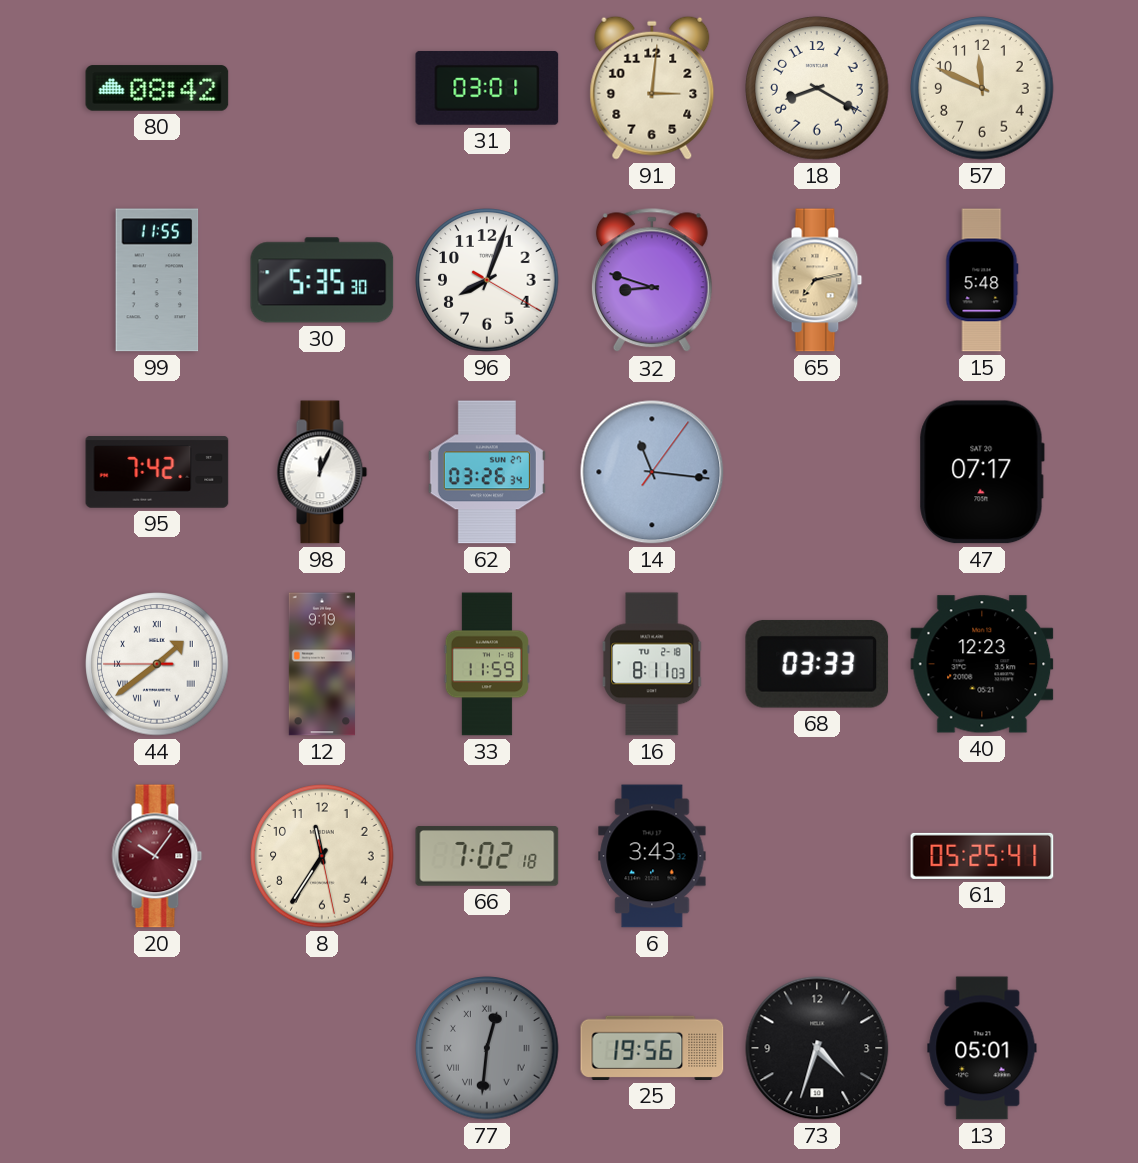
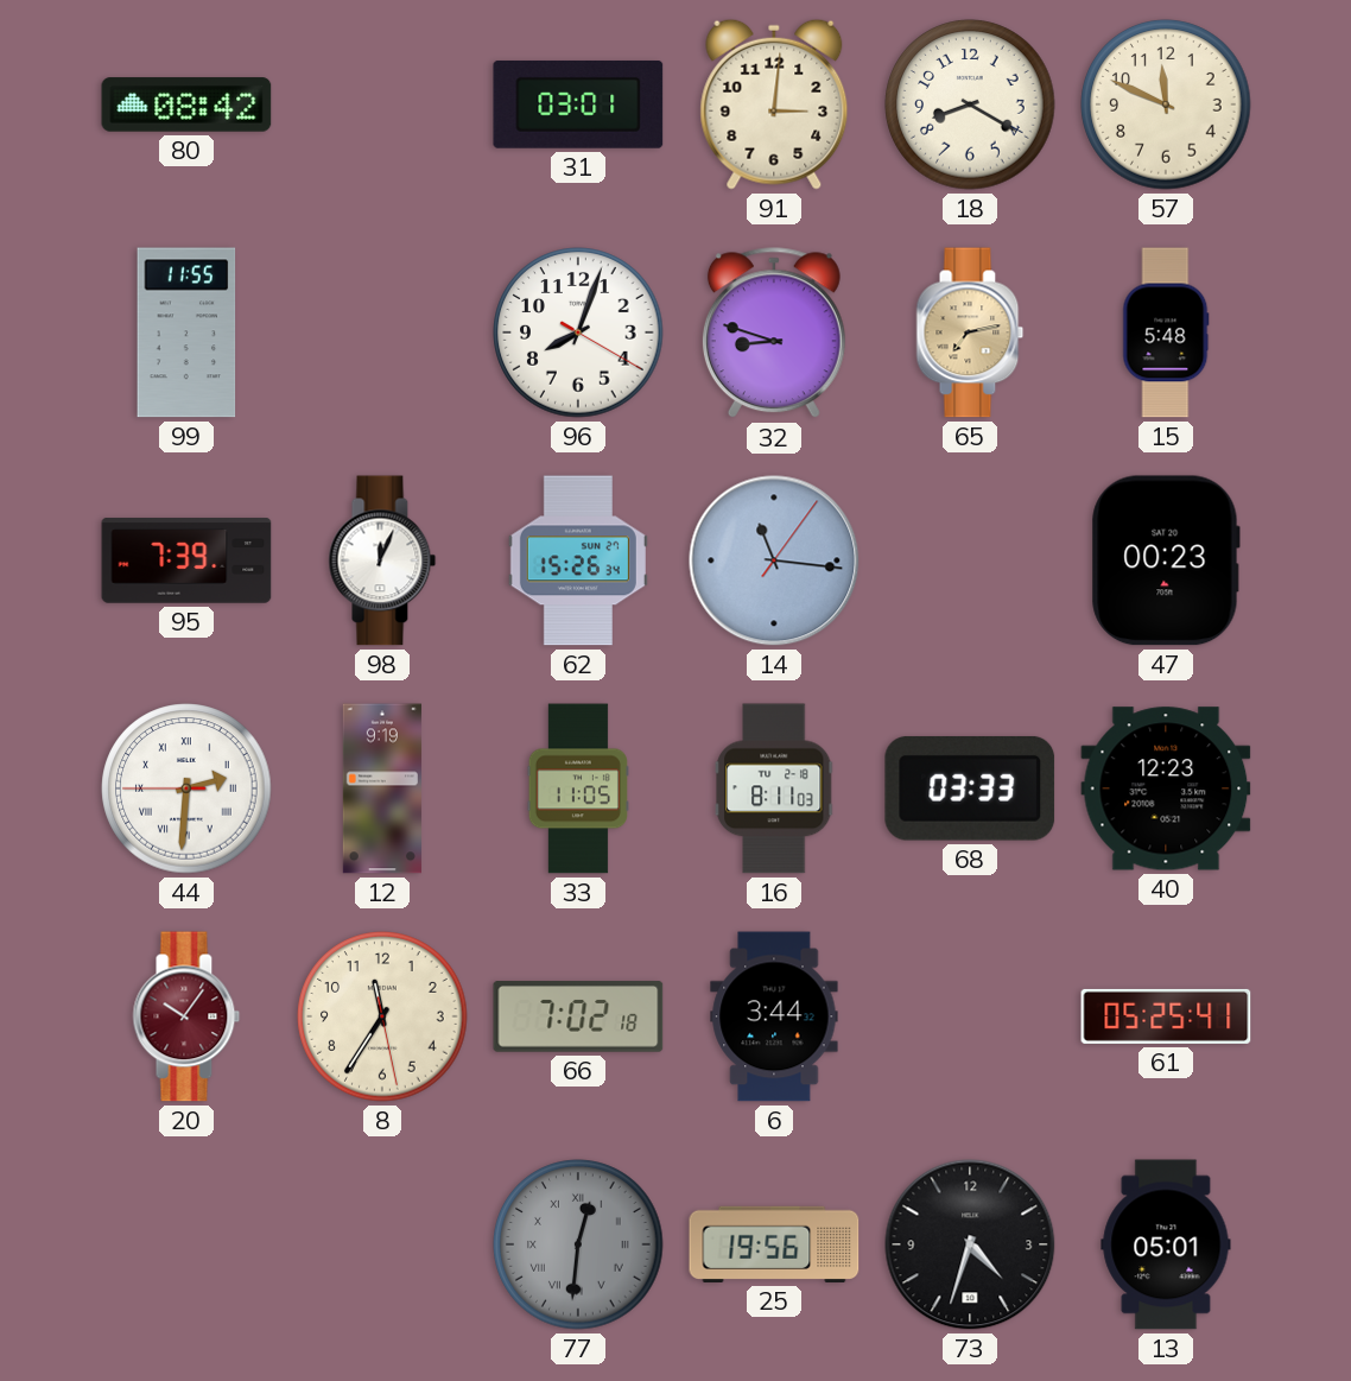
30: 5:35 -> none
95: 7:42 -> 7:39
62: 03:26 -> 15:26
47: 07:17 -> 00:23
44: 1:38 -> 2:30
33: 11:59 -> 11:05
6: 3:43 -> 3:44
